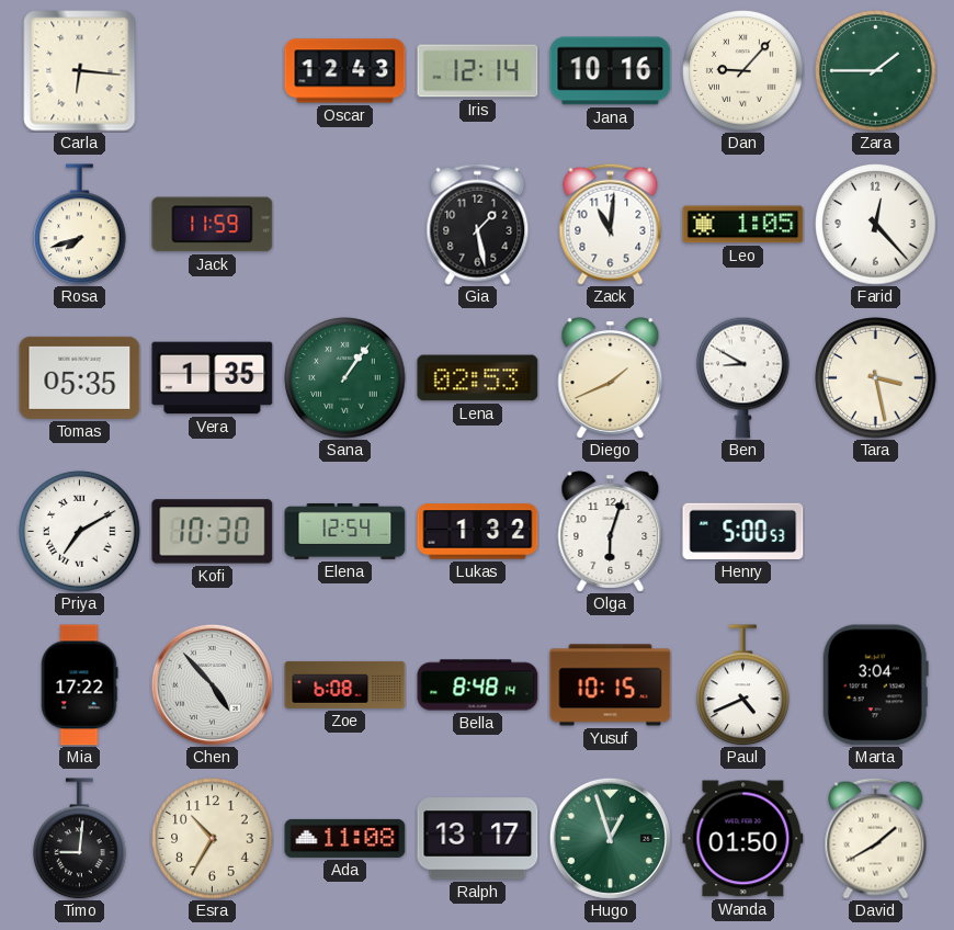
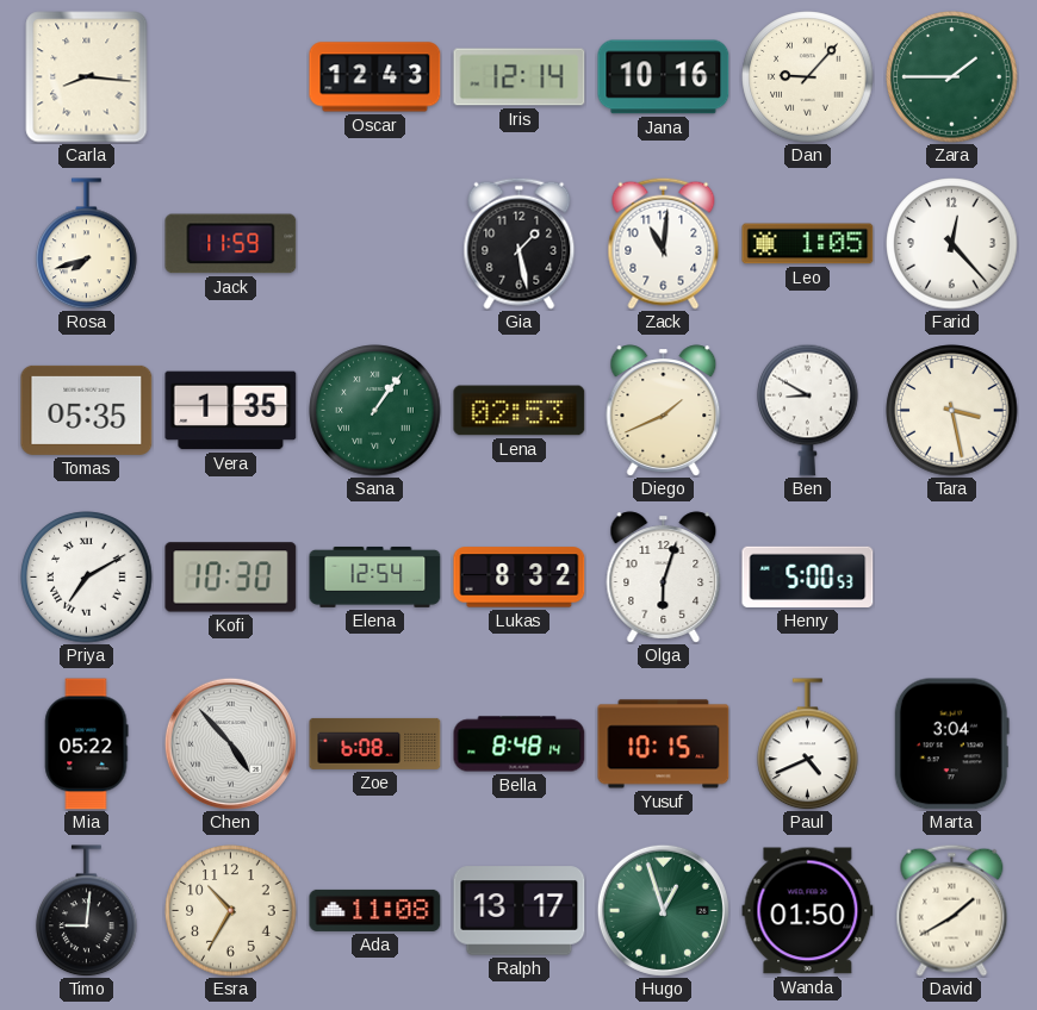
Carla: 6:16 -> 8:16
Lukas: 1:32 -> 8:32
Mia: 17:22 -> 05:22
